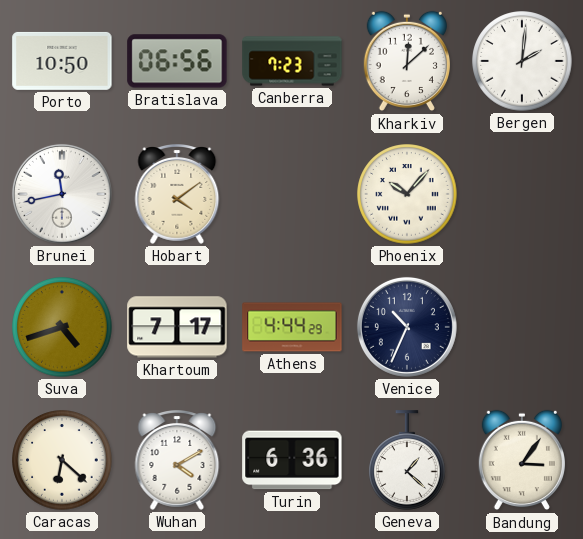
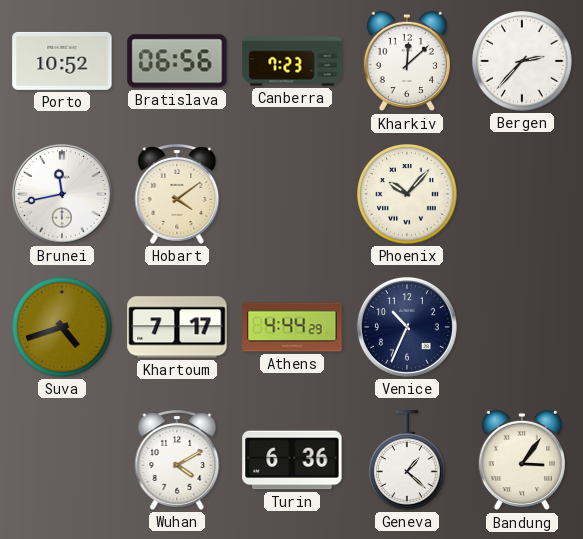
Porto: 10:50 -> 10:52
Bergen: 2:01 -> 2:37
Caracas: 6:22 -> none
